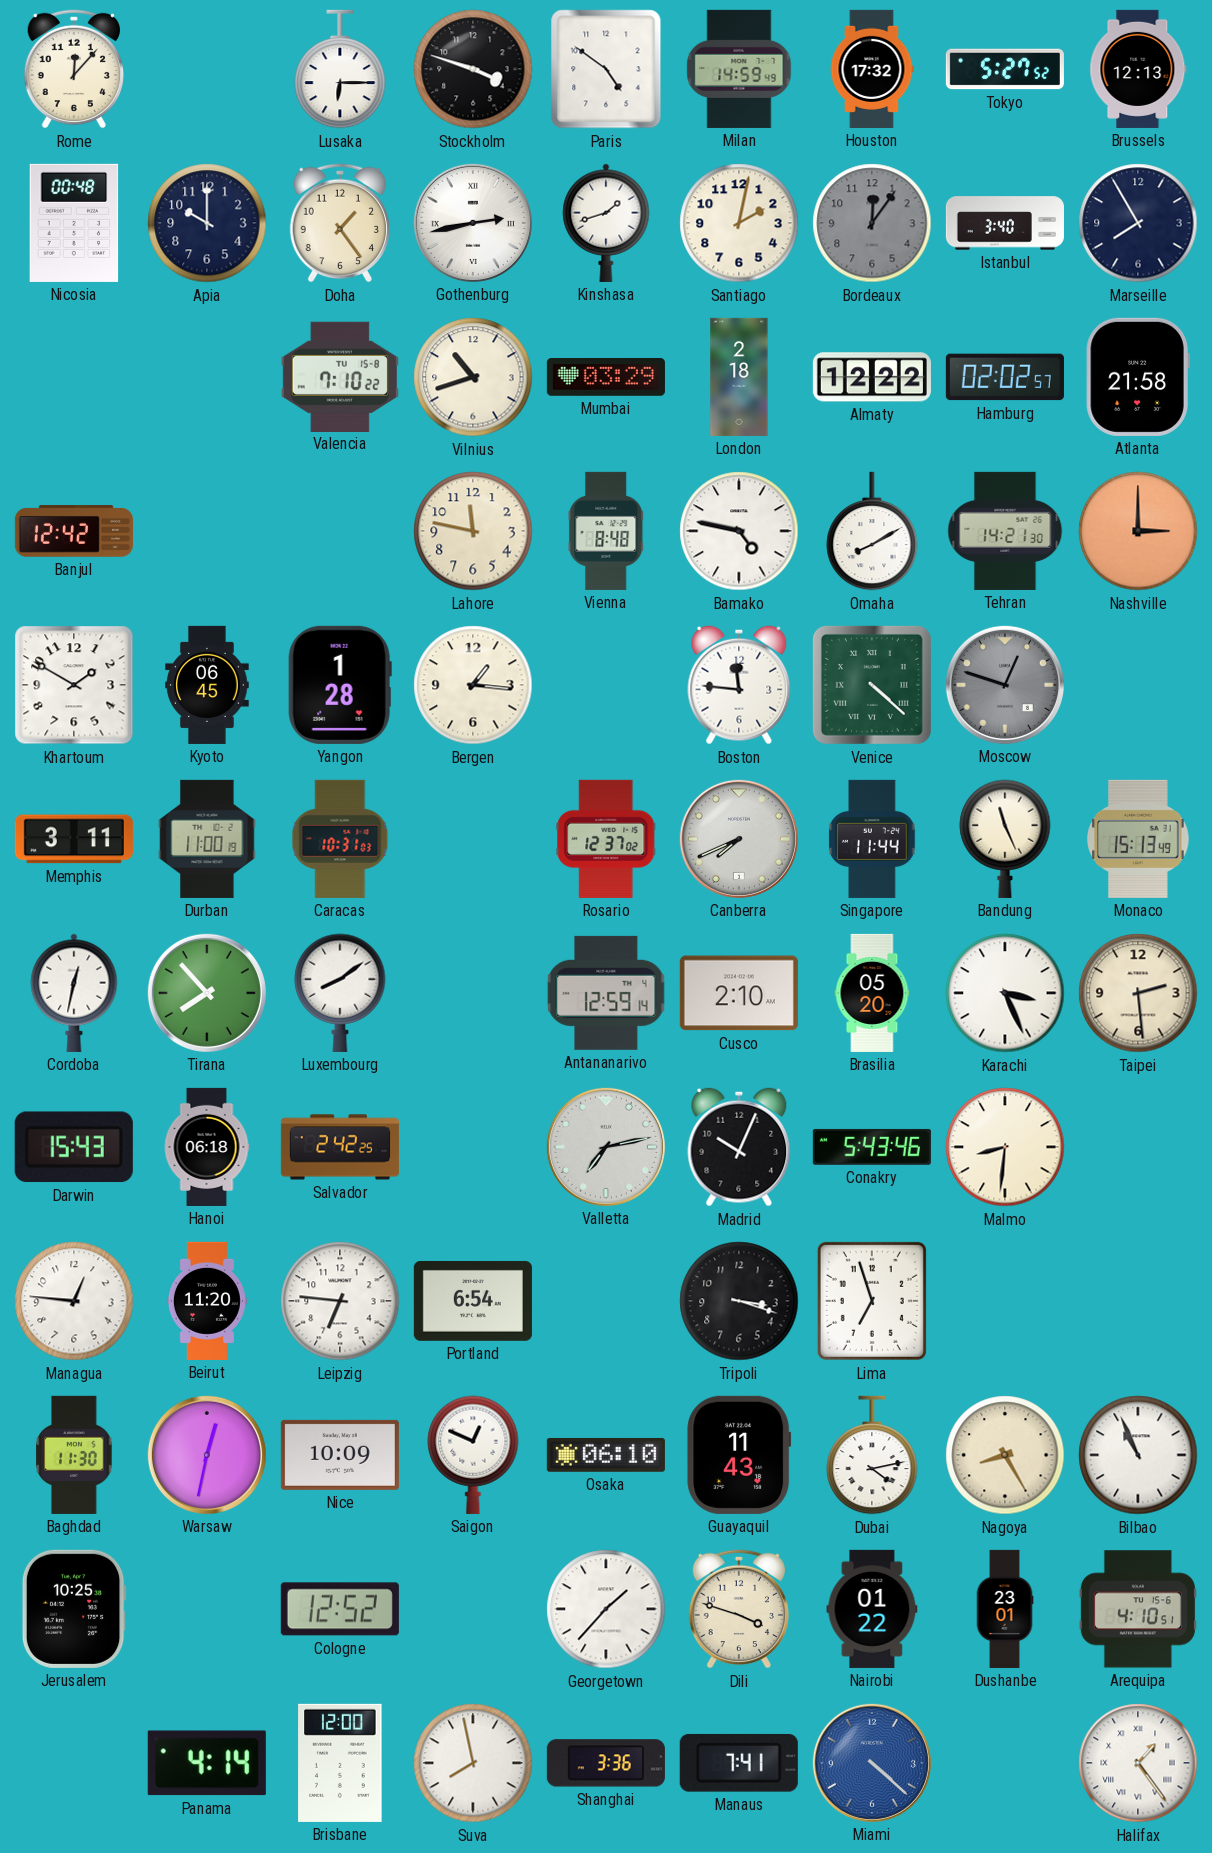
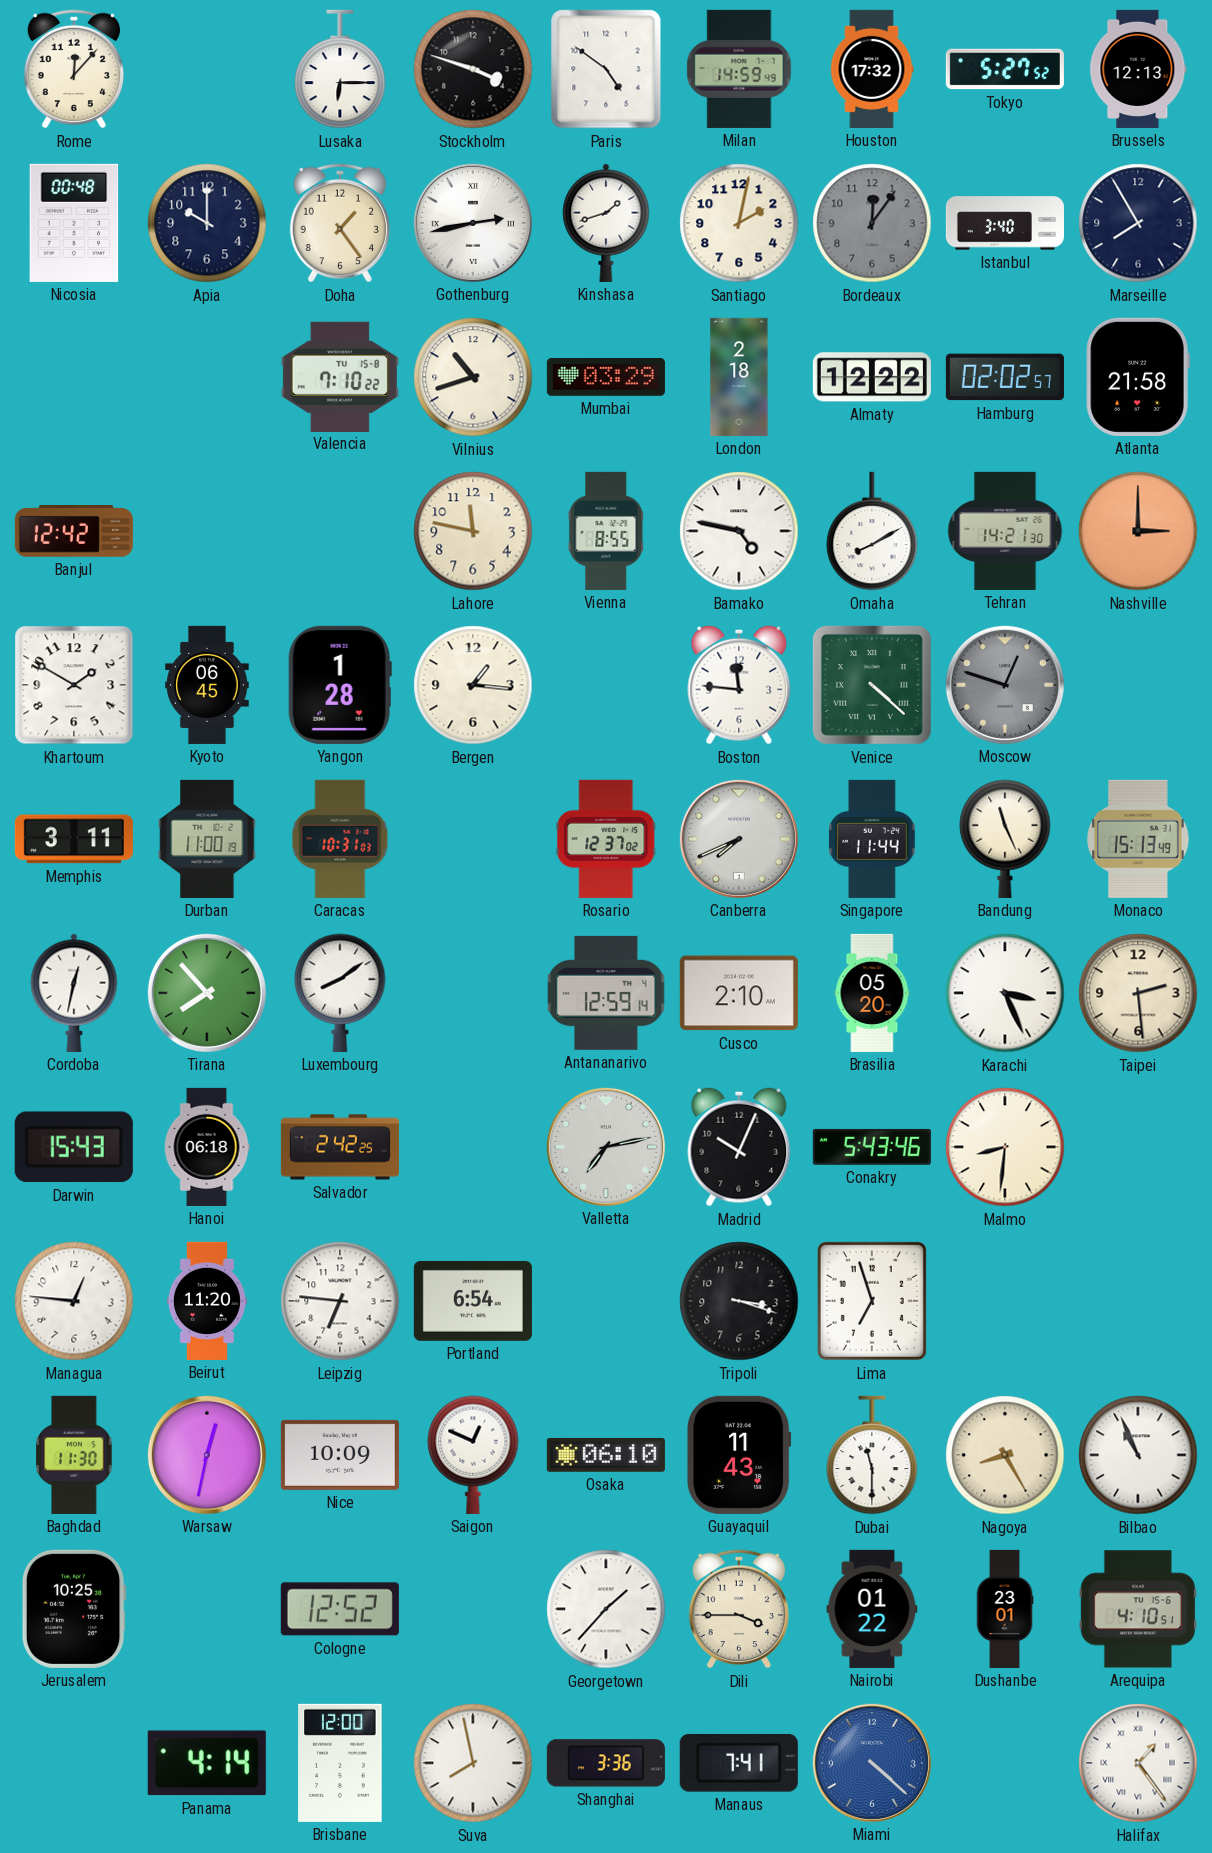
Vienna: 8:48 -> 8:55
Dubai: 4:13 -> 11:30
Dili: 3:48 -> 3:45
